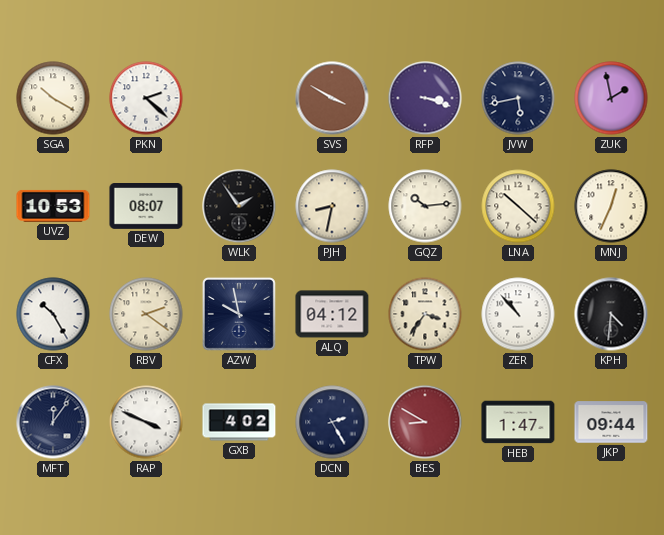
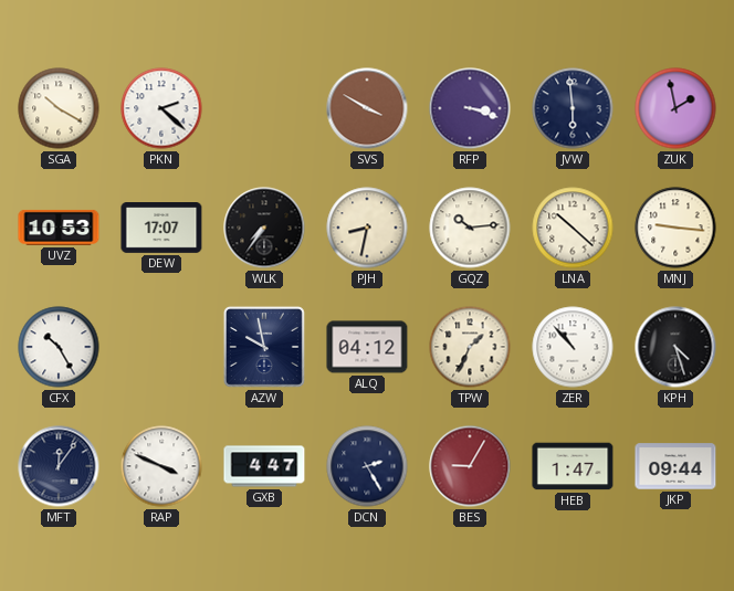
JVW: 5:43 -> 5:59
DEW: 08:07 -> 17:07
WLK: 1:54 -> 7:36
MNJ: 12:34 -> 9:16
RBV: 2:21 -> none
TPW: 3:36 -> 1:34
KPH: 4:31 -> 4:27
GXB: 4:02 -> 4:47
BES: 8:50 -> 9:05
